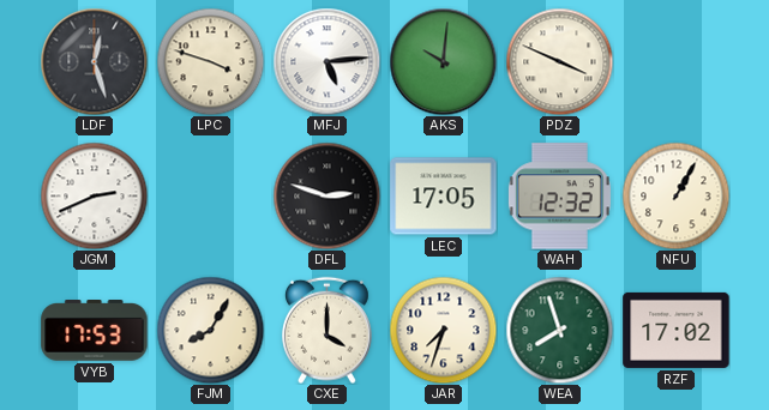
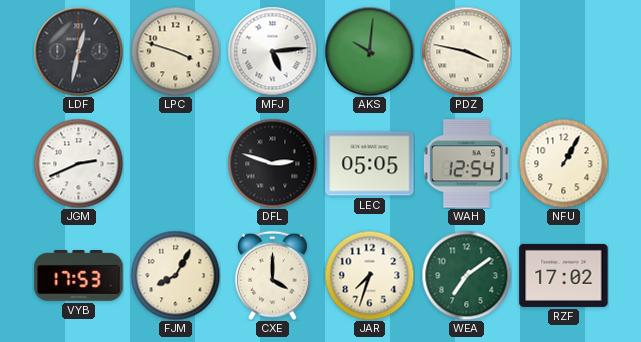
LDF: 12:27 -> 12:32
PDZ: 3:49 -> 3:47
LEC: 17:05 -> 05:05
WAH: 12:32 -> 12:54
WEA: 7:57 -> 7:09
